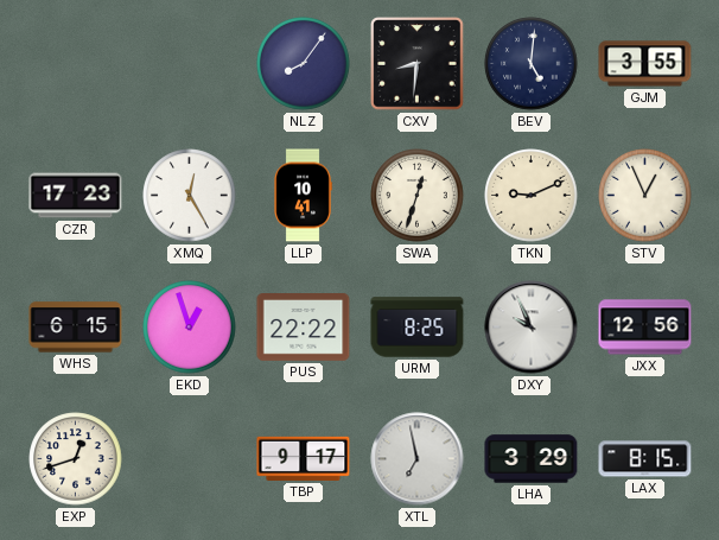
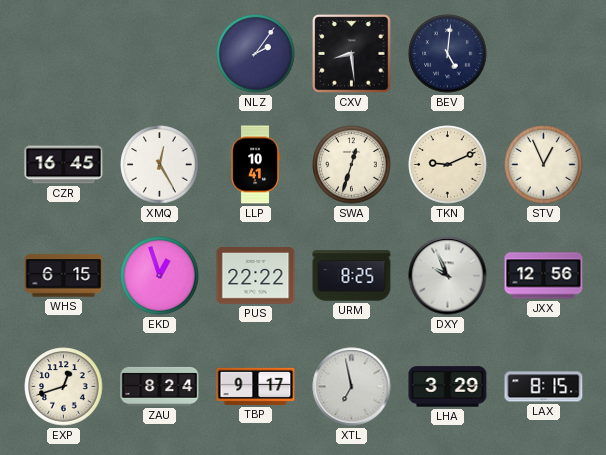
NLZ: 8:06 -> 2:06
CXV: 8:31 -> 8:29
GJM: 3:55 -> none
CZR: 17:23 -> 16:45
ZAU: none -> 8:24
